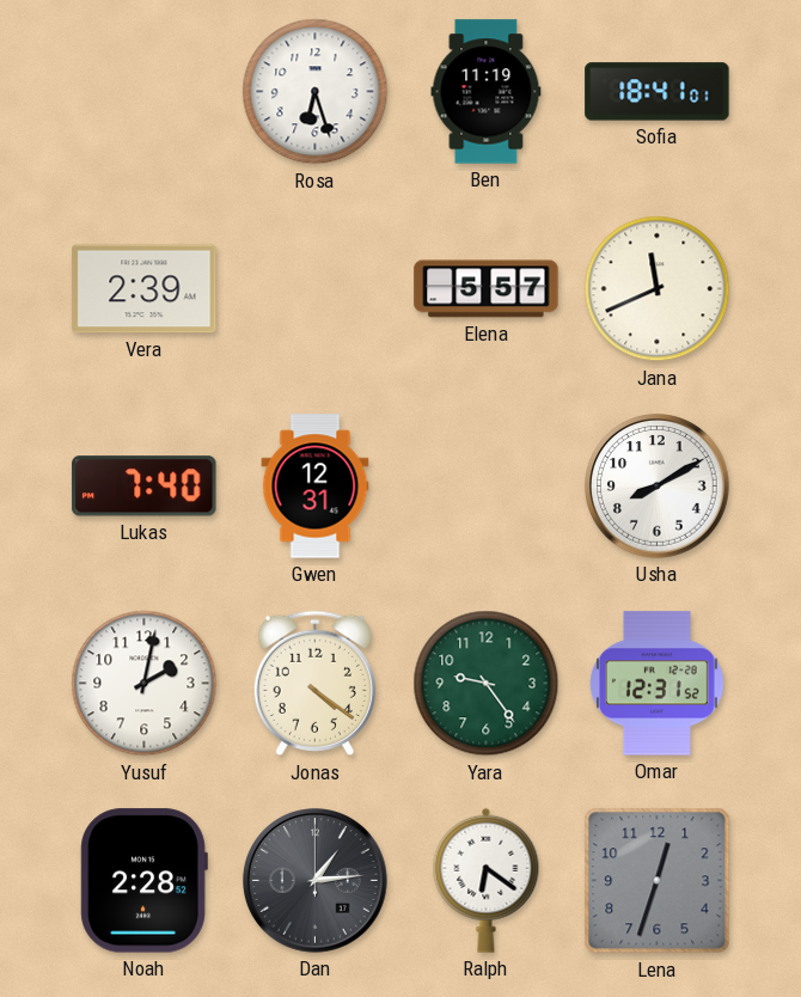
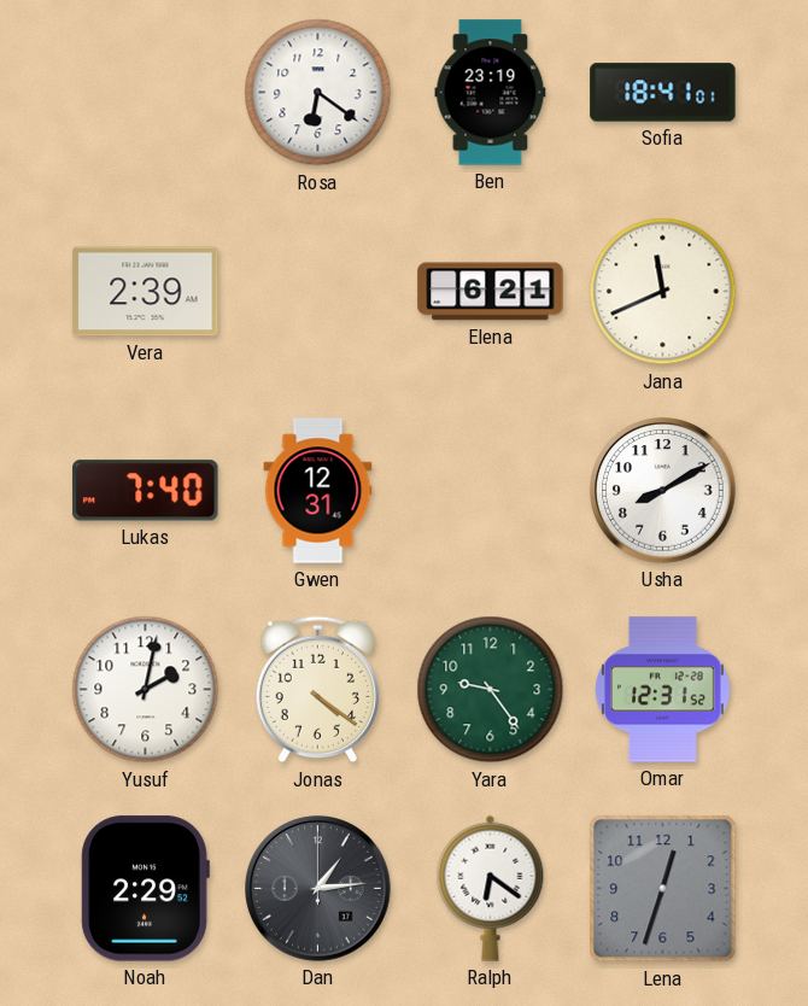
Rosa: 6:27 -> 6:21
Ben: 11:19 -> 23:19
Elena: 5:57 -> 6:21
Noah: 2:28 -> 2:29
